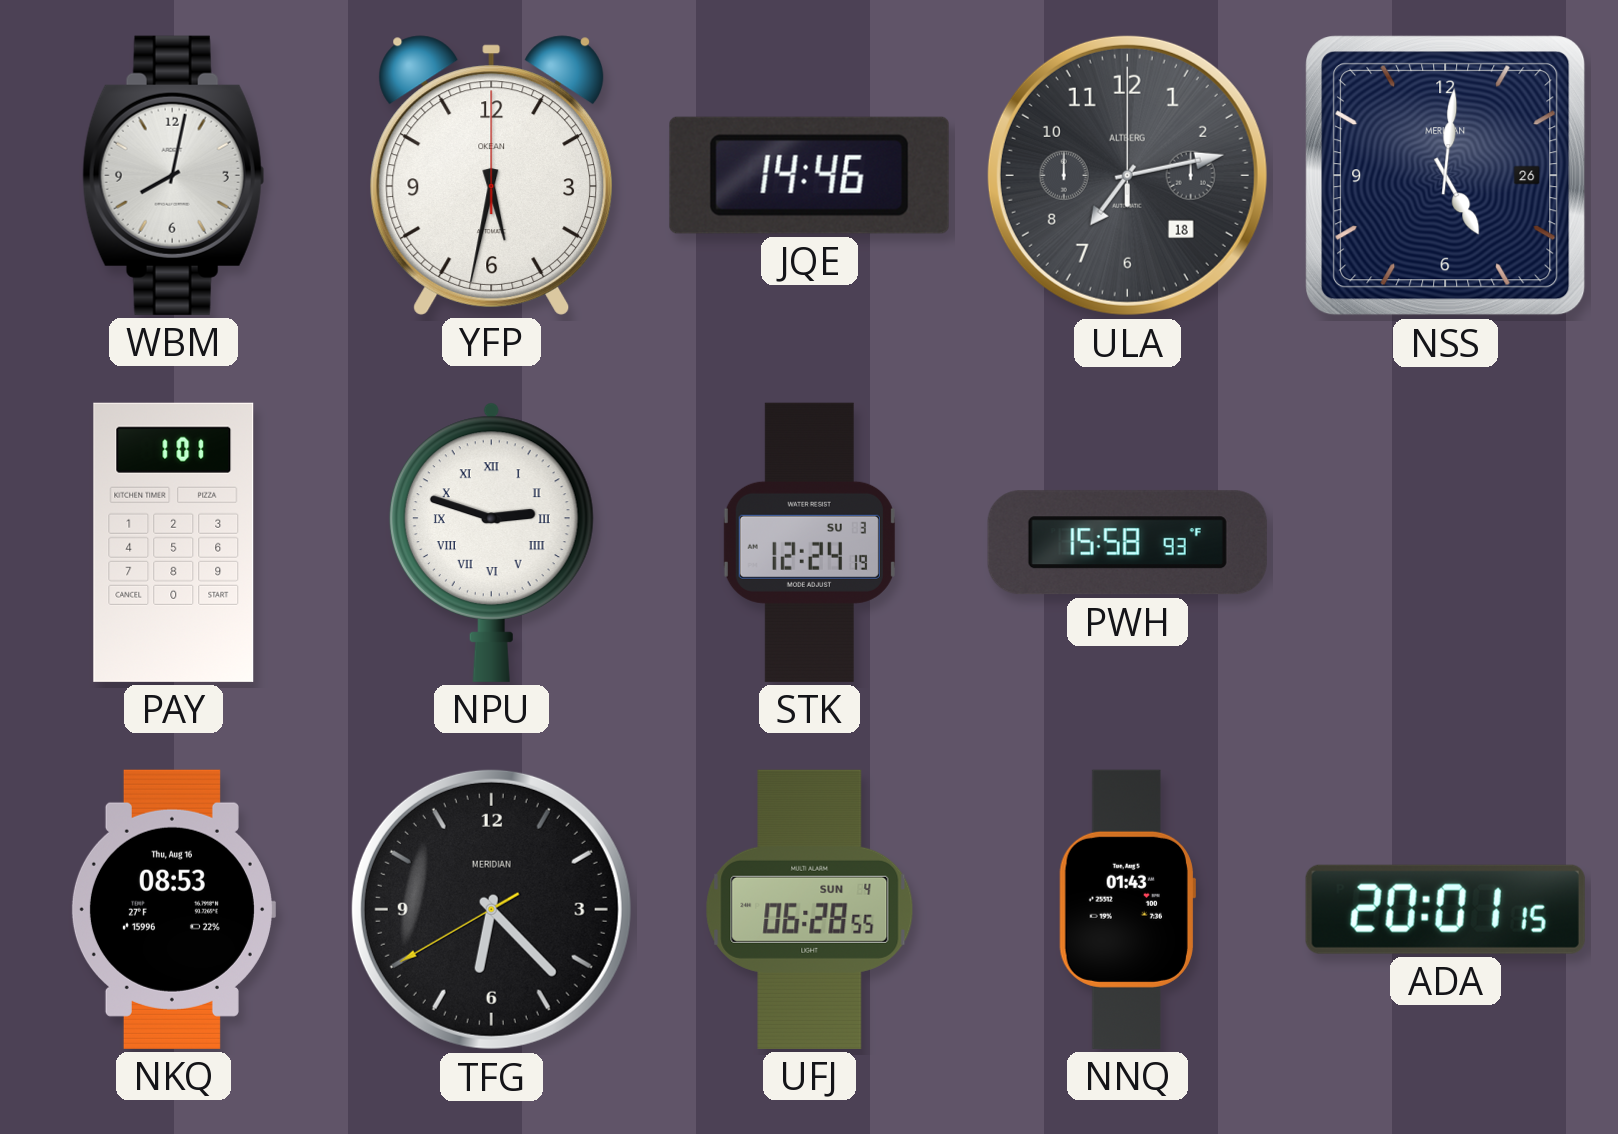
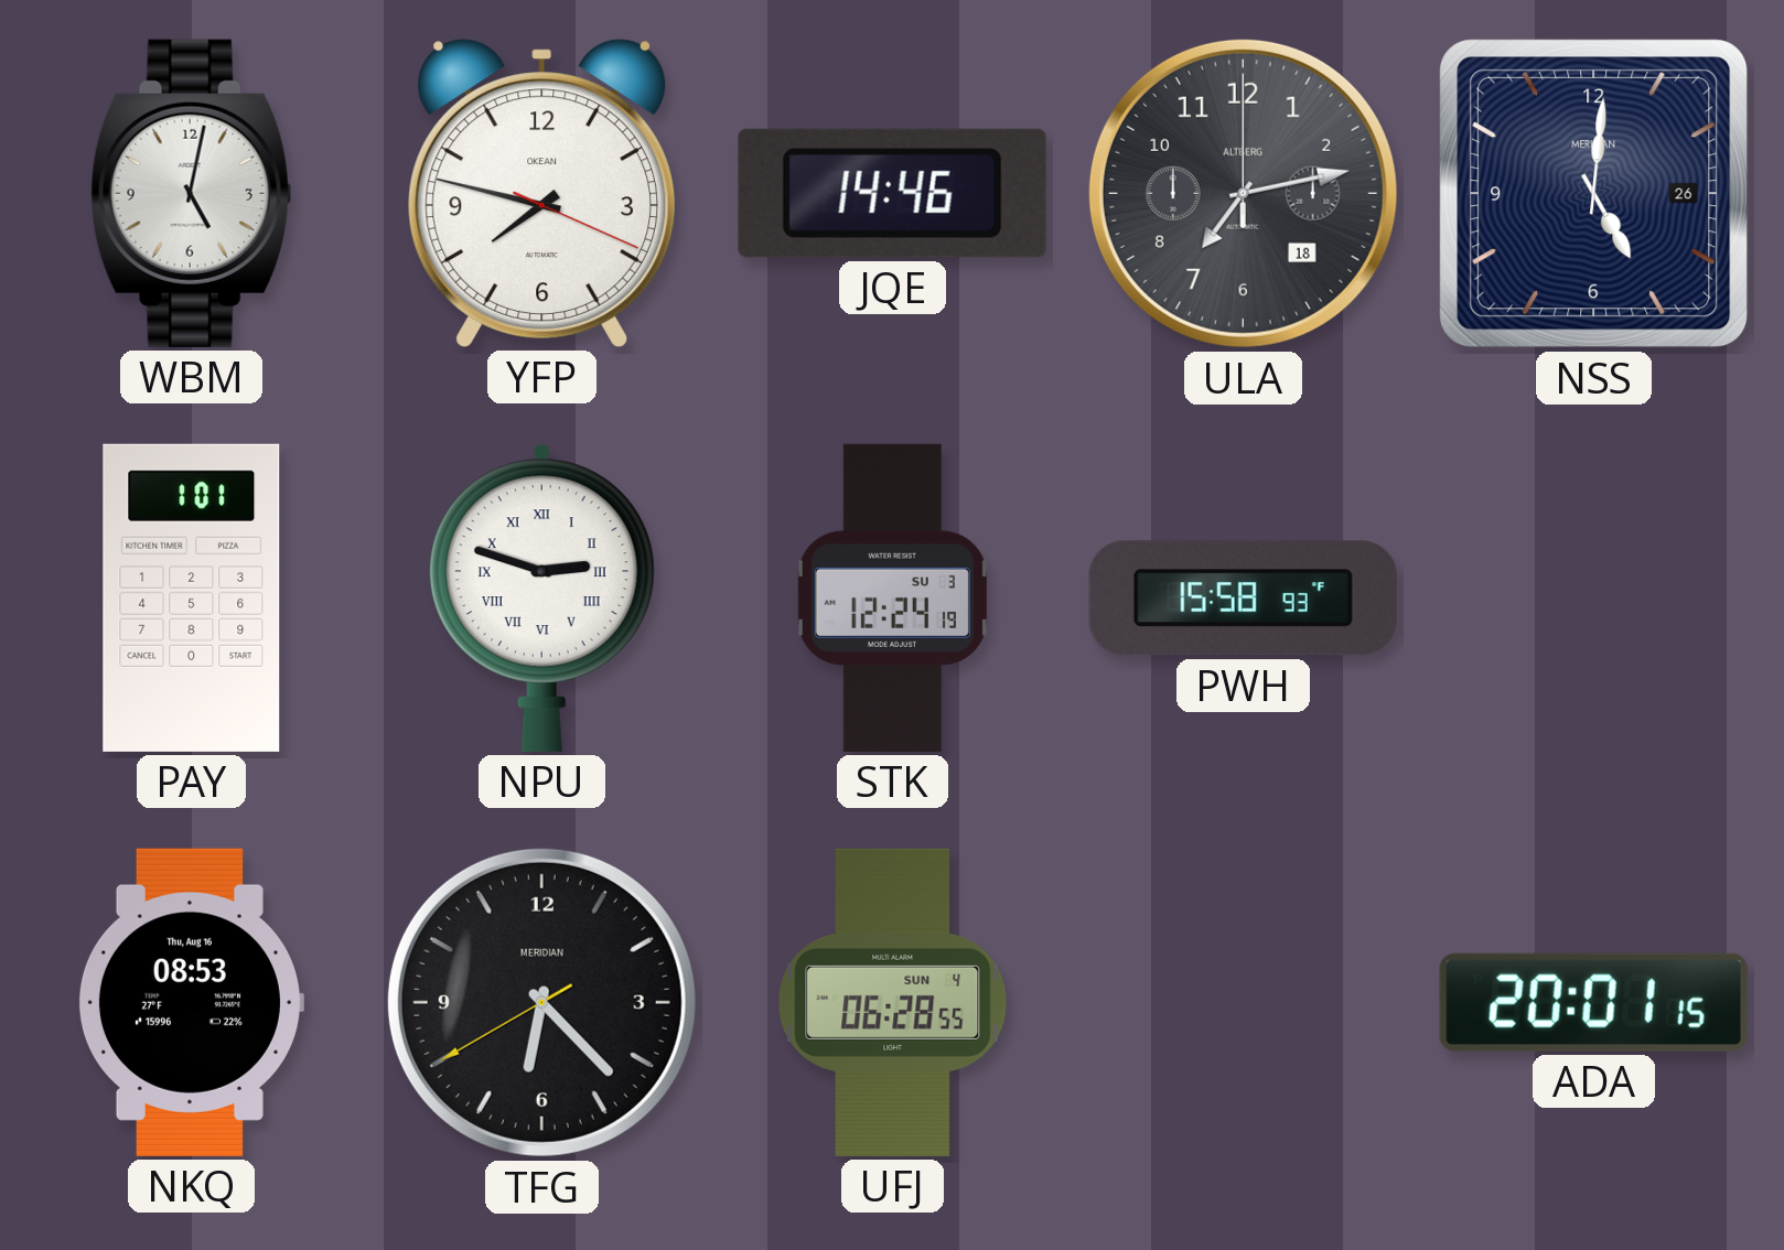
WBM: 8:02 -> 5:02
YFP: 5:32 -> 7:47
NNQ: 01:43 -> none
